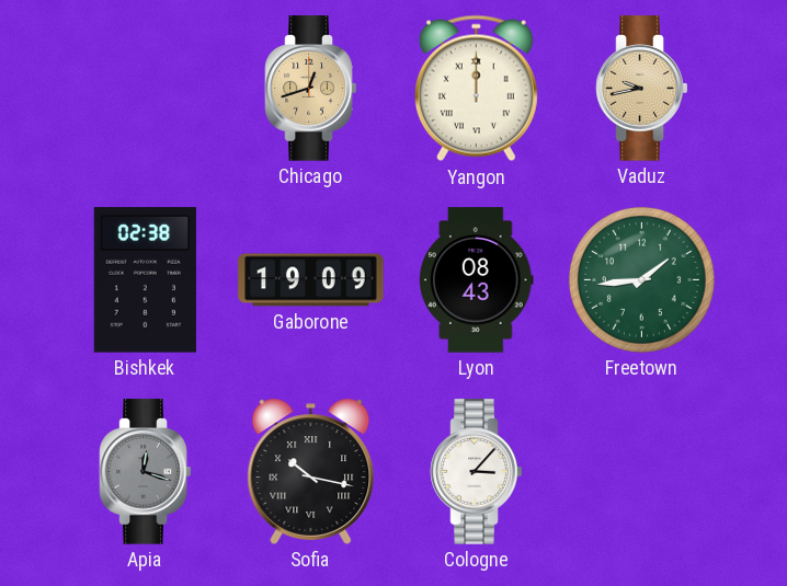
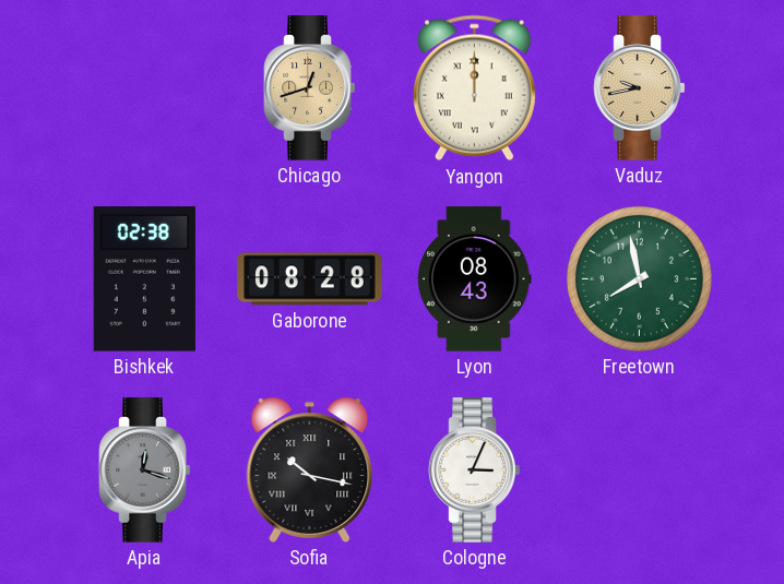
Gaborone: 19:09 -> 08:28
Freetown: 1:44 -> 7:58
Cologne: 3:07 -> 3:04
